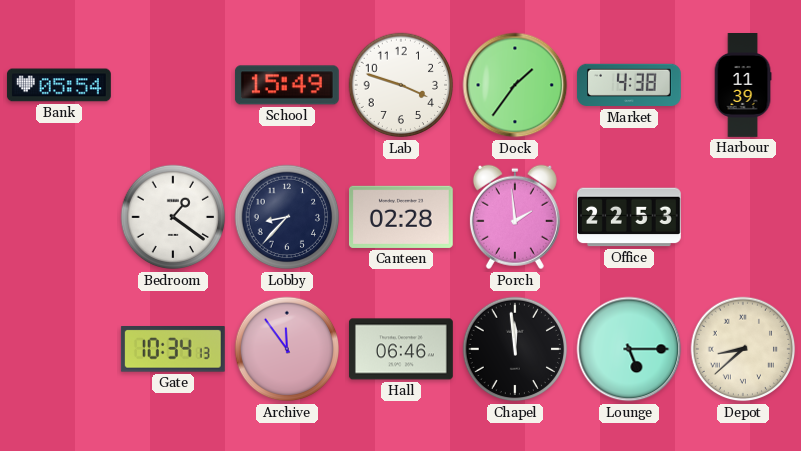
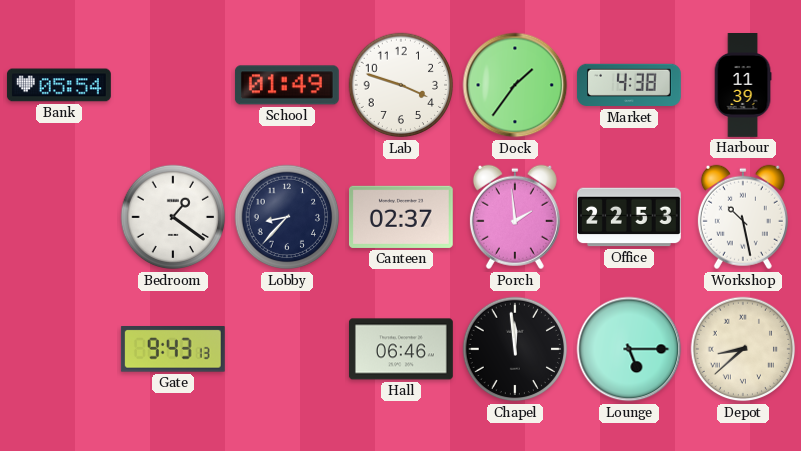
School: 15:49 -> 01:49
Canteen: 02:28 -> 02:37
Workshop: none -> 10:28
Gate: 10:34 -> 9:43
Archive: 11:54 -> none
